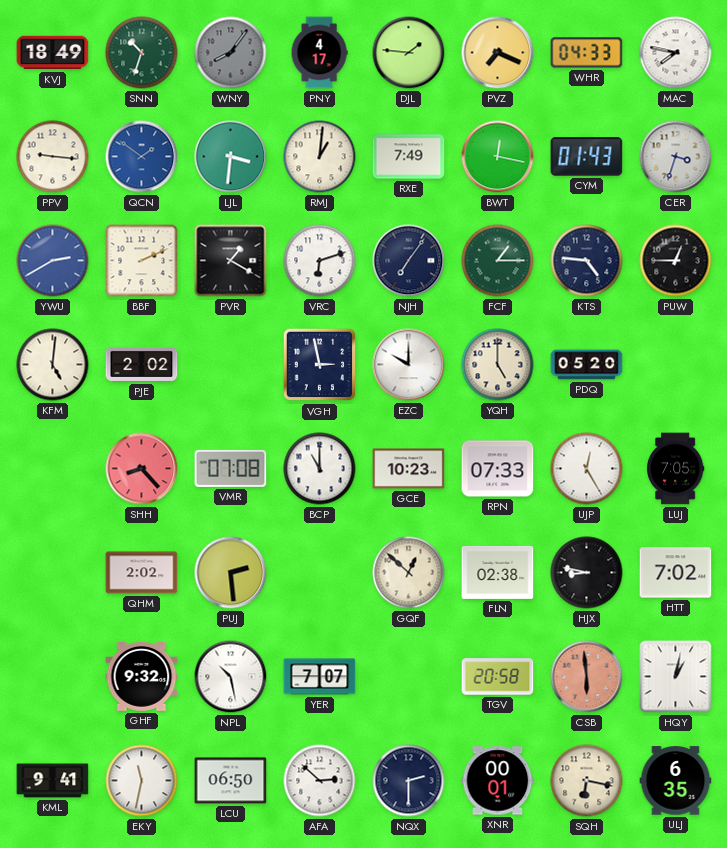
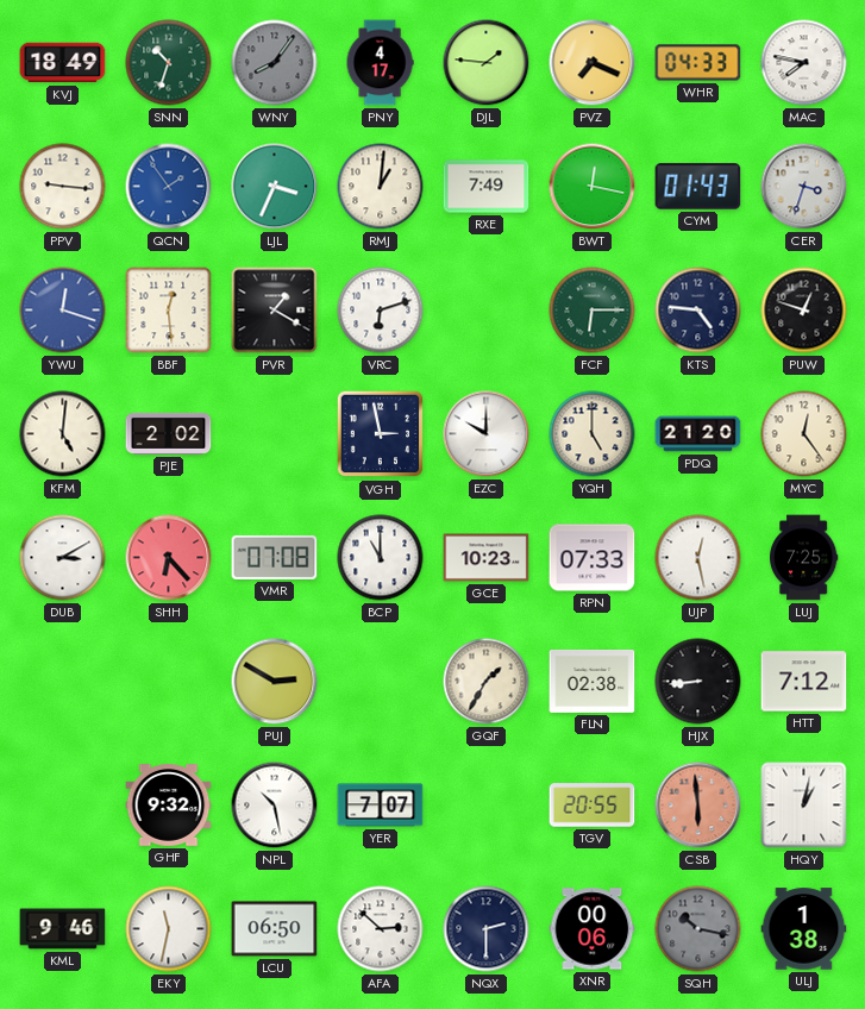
QCN: 1:51 -> 1:54
LJL: 3:31 -> 3:34
YWU: 2:40 -> 12:18
BBF: 2:11 -> 12:29
NJH: 7:06 -> none
FCF: 1:15 -> 6:15
PUW: 12:45 -> 12:48
PDQ: 05:20 -> 21:20
MYC: none -> 12:24
DUB: none -> 3:10
SHH: 8:23 -> 6:23
UJP: 12:25 -> 12:28
LUJ: 7:05 -> 7:25
QHM: 2:02 -> none
PUJ: 2:29 -> 2:50
GQF: 12:52 -> 1:35
HJX: 8:47 -> 8:44
HTT: 7:02 -> 7:12
TGV: 20:58 -> 20:55
KML: 9:41 -> 9:46
XNR: 00:01 -> 00:06
SQH: 6:17 -> 10:17
SQH dial: cream -> grey
ULJ: 6:35 -> 1:38
